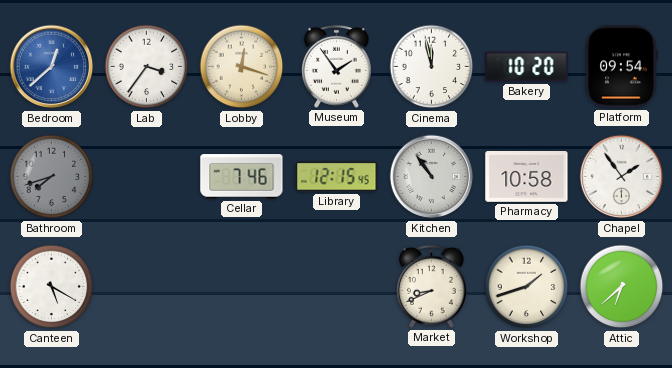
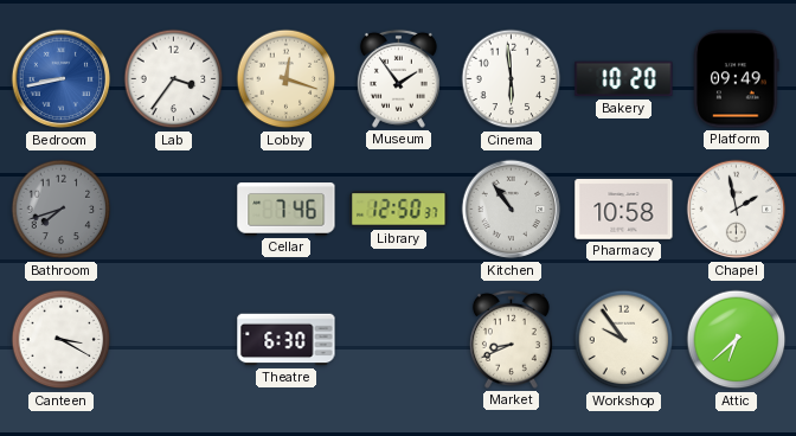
Bedroom: 12:38 -> 8:43
Cinema: 11:58 -> 5:59
Platform: 09:54 -> 09:49
Library: 12:15 -> 12:50
Chapel: 1:54 -> 1:58
Canteen: 5:20 -> 3:20
Theatre: none -> 6:30
Workshop: 1:42 -> 9:54
